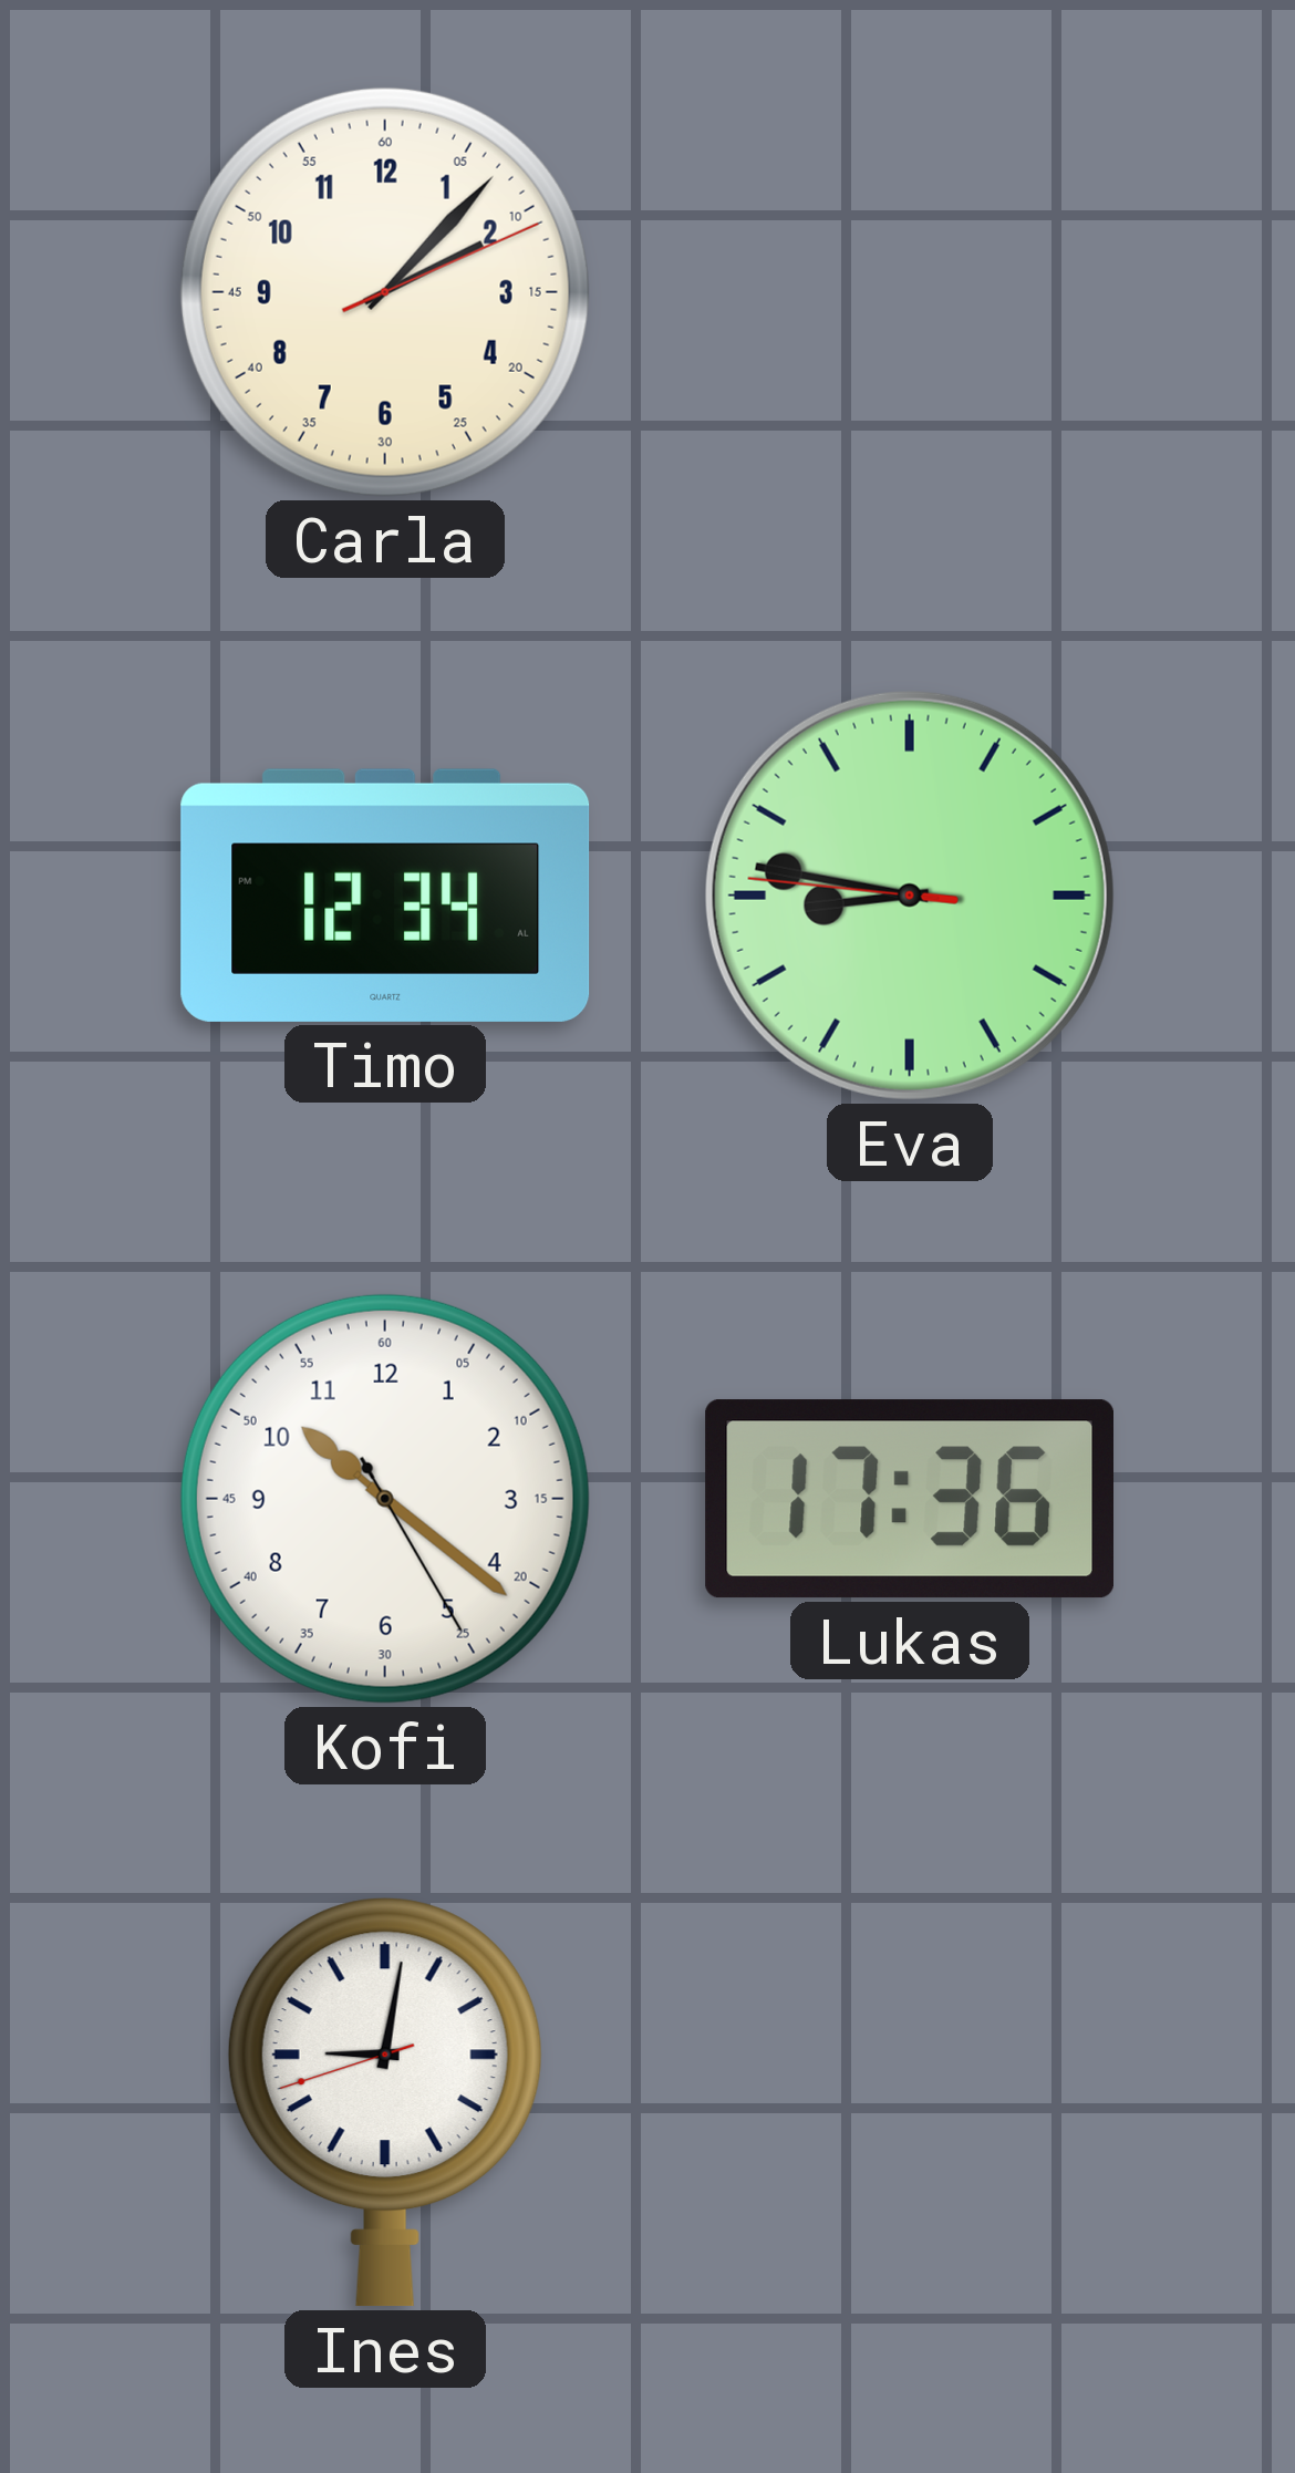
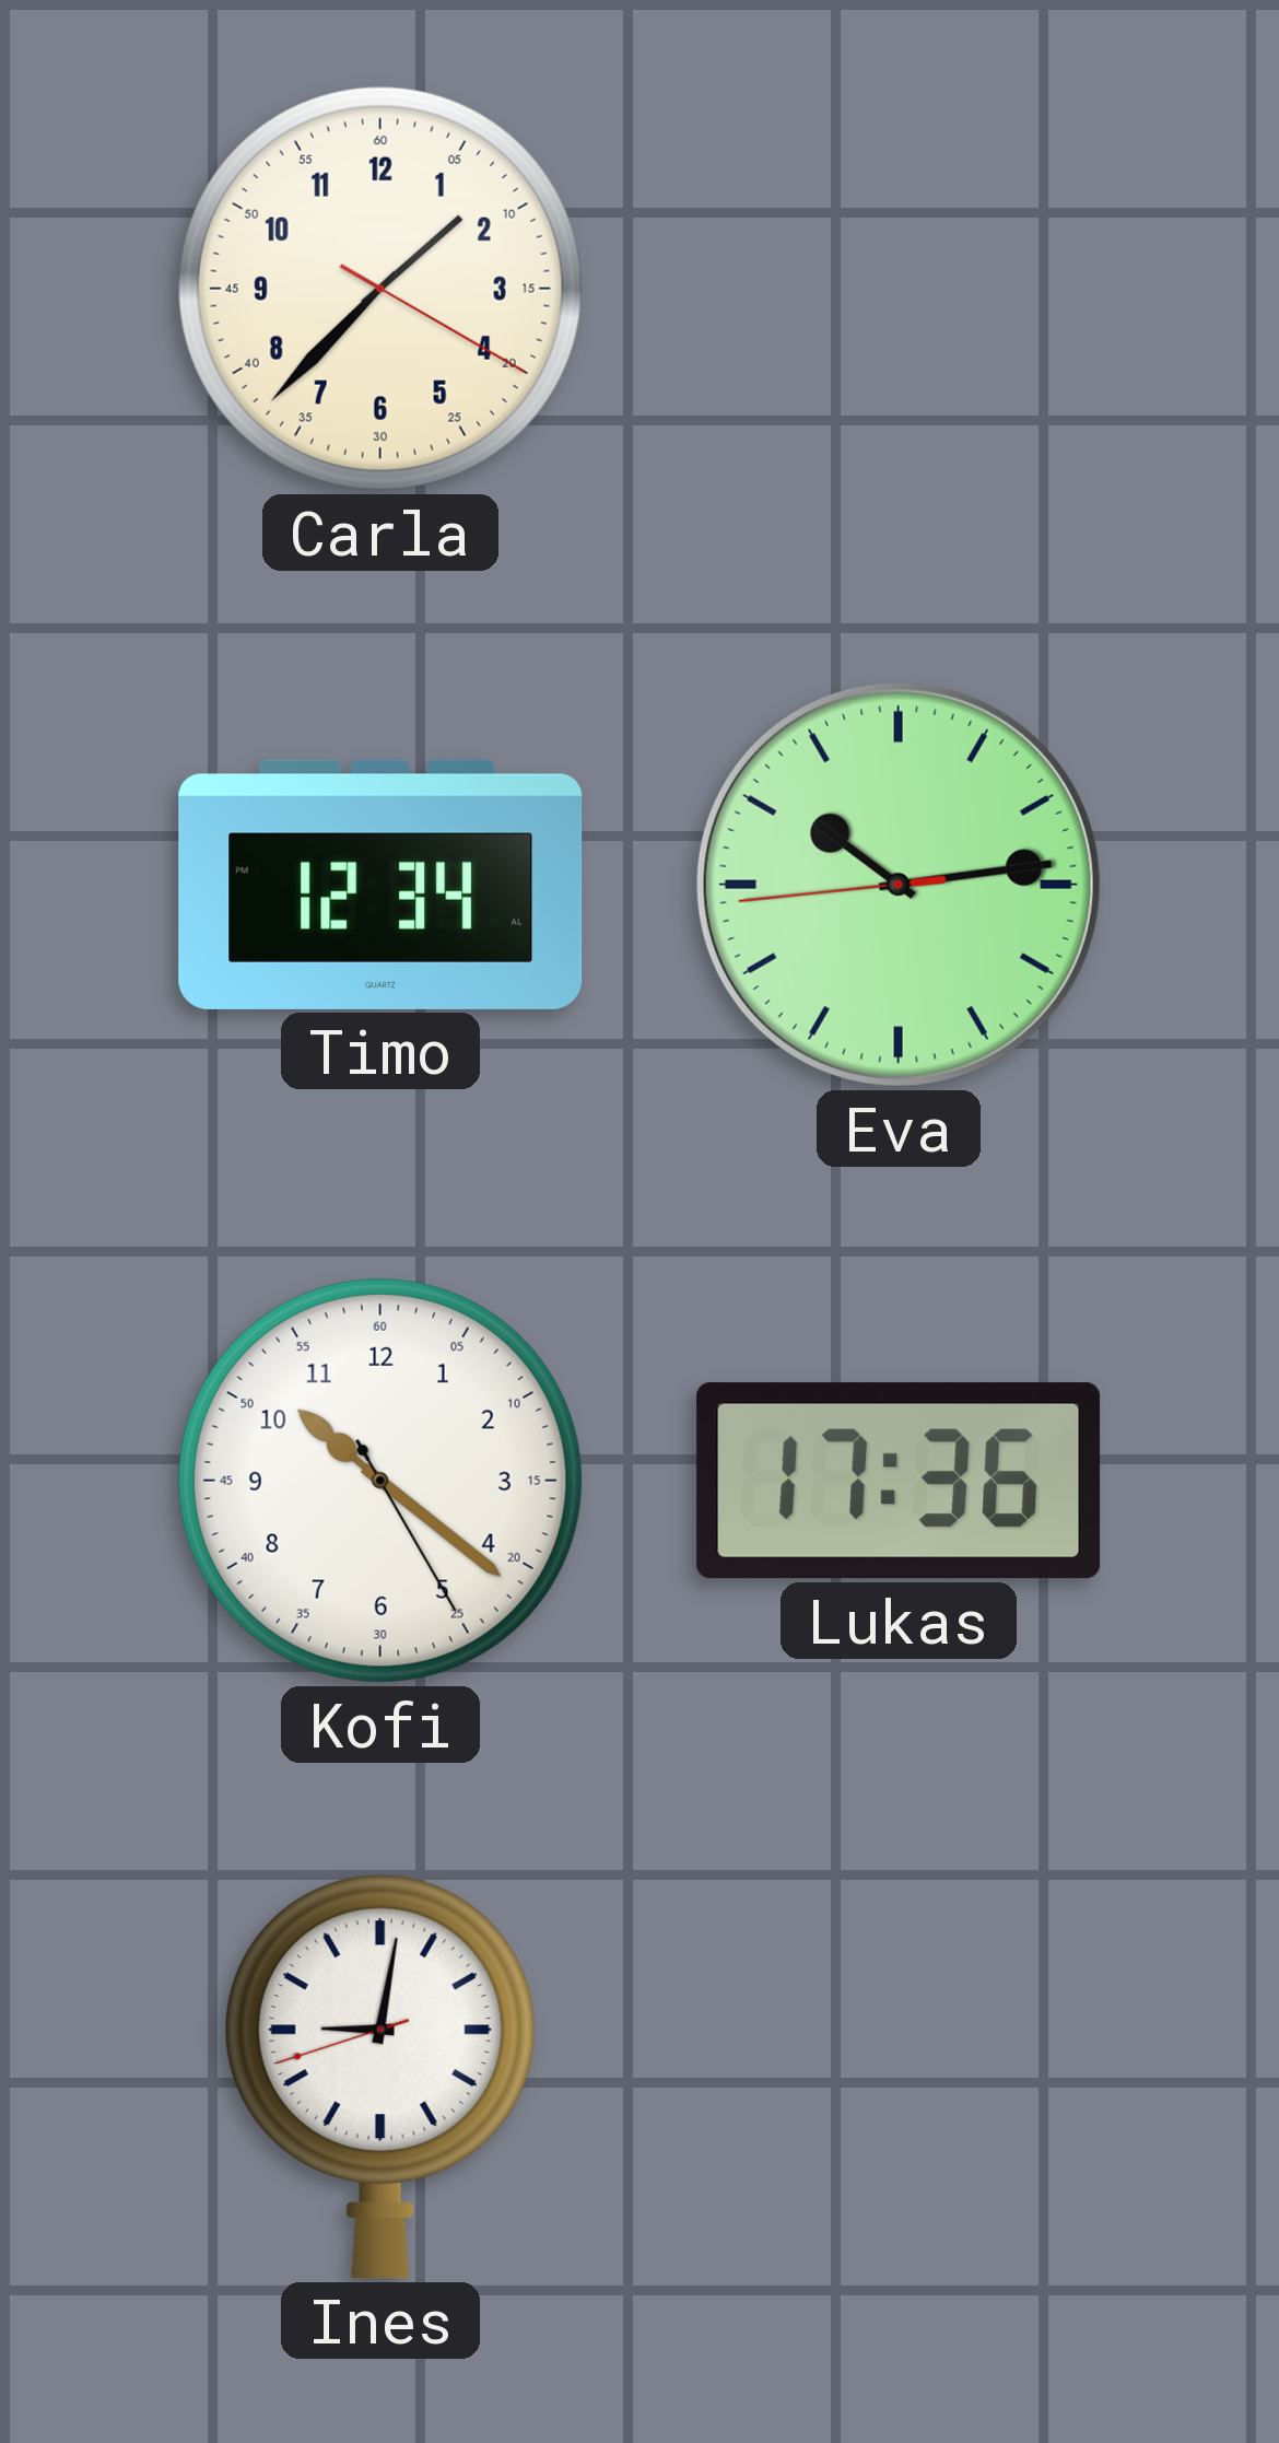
Carla: 2:07 -> 1:37
Eva: 8:46 -> 10:13
